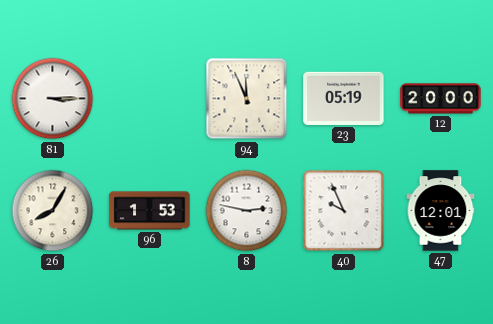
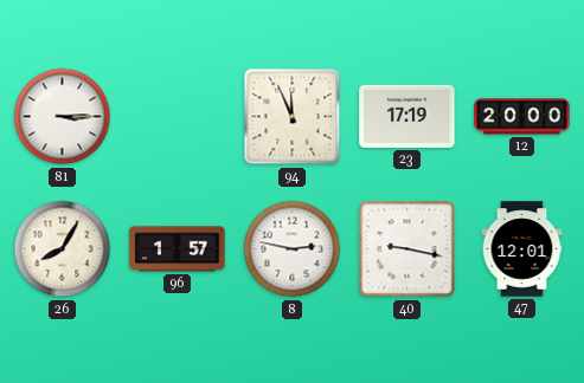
23: 05:19 -> 17:19
96: 1:53 -> 1:57
40: 9:56 -> 9:17
